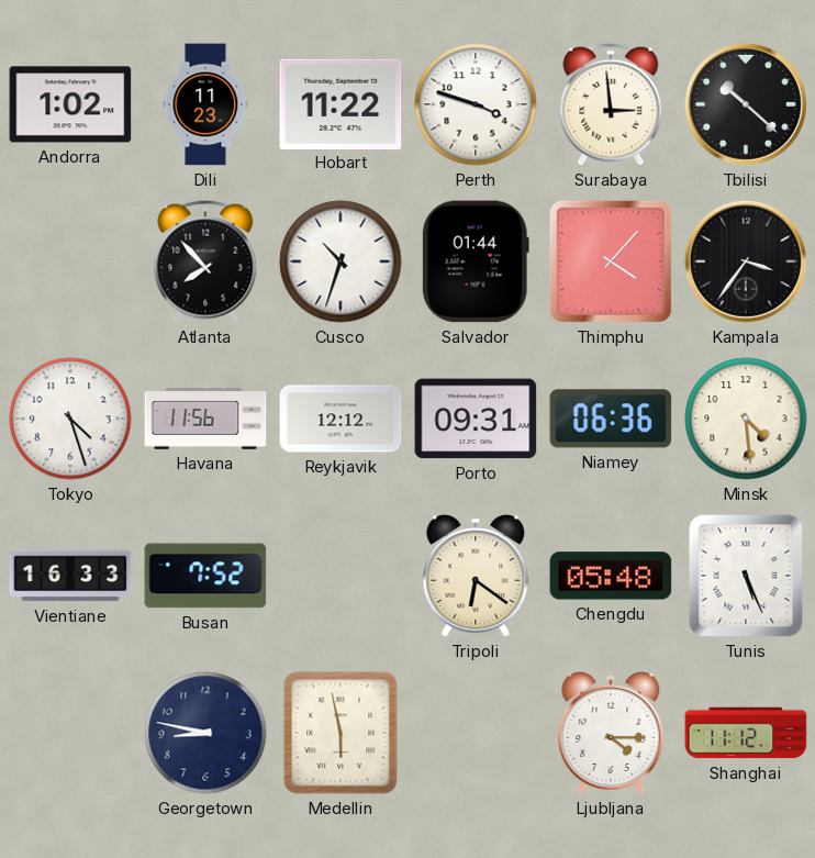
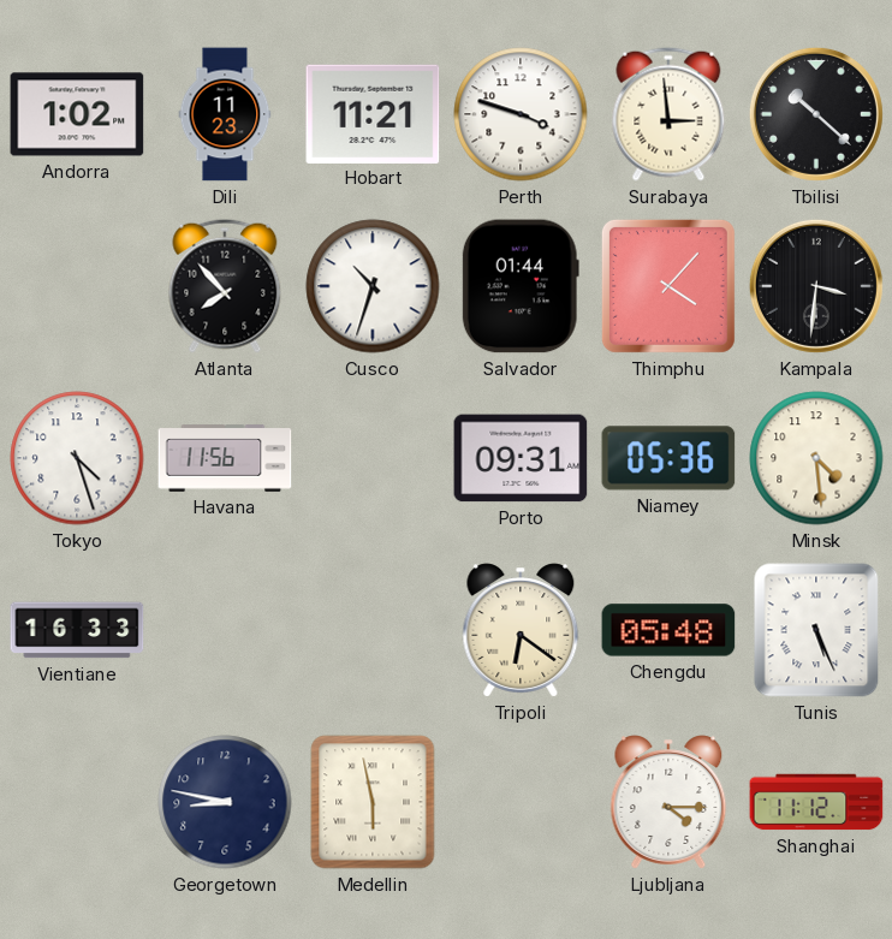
Hobart: 11:22 -> 11:21
Kampala: 3:36 -> 3:31
Reykjavik: 12:12 -> none
Niamey: 06:36 -> 05:36
Busan: 7:52 -> none
